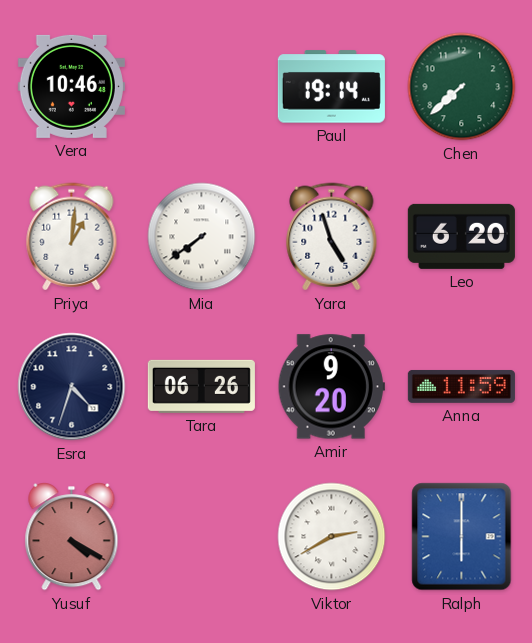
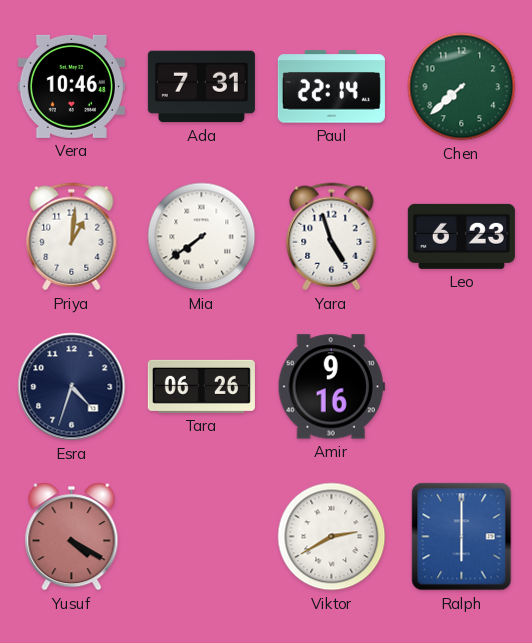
Ada: none -> 7:31
Paul: 19:14 -> 22:14
Leo: 6:20 -> 6:23
Amir: 9:20 -> 9:16
Anna: 11:59 -> none
